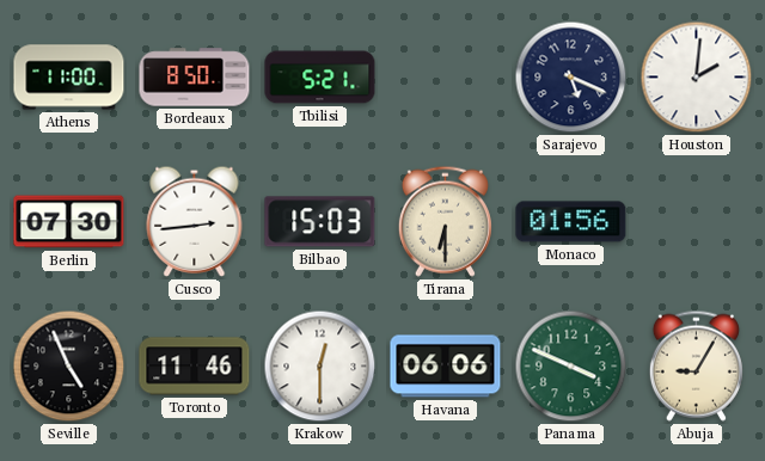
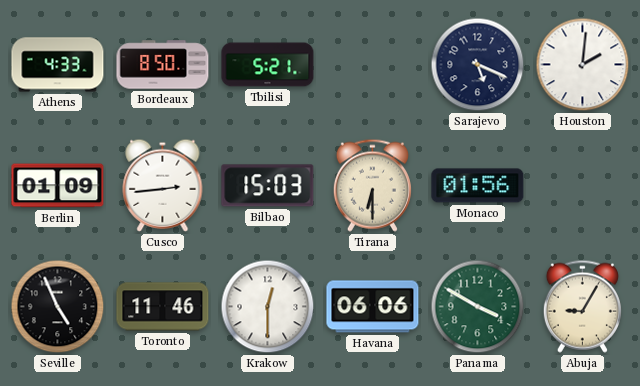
Athens: 11:00 -> 4:33
Berlin: 07:30 -> 01:09
Panama: 3:49 -> 3:50
